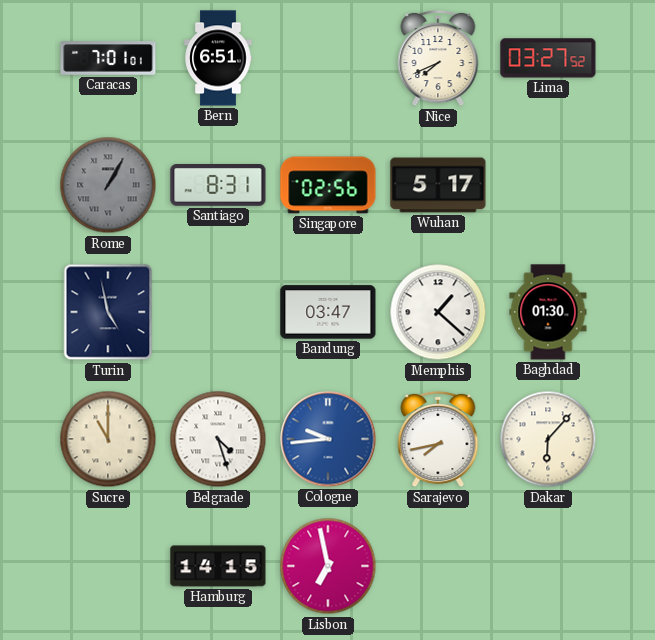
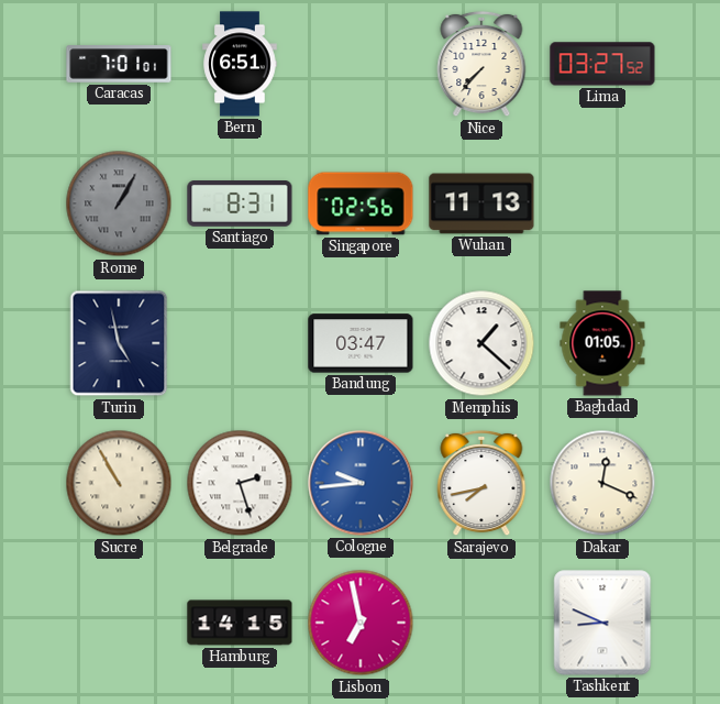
Nice: 7:41 -> 7:37
Wuhan: 5:17 -> 11:13
Baghdad: 01:30 -> 01:05
Sucre: 11:00 -> 10:55
Belgrade: 4:27 -> 2:27
Dakar: 6:07 -> 12:19
Tashkent: none -> 8:49
